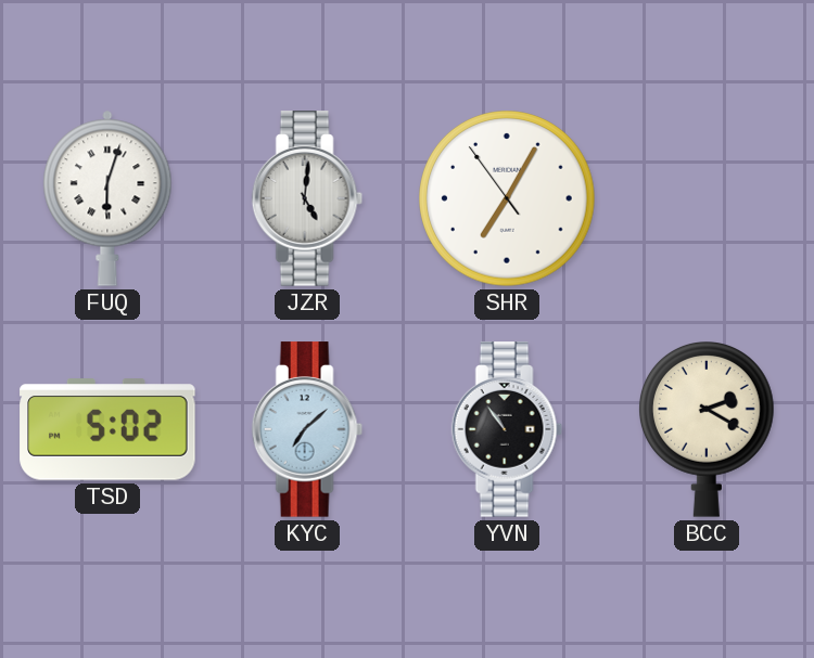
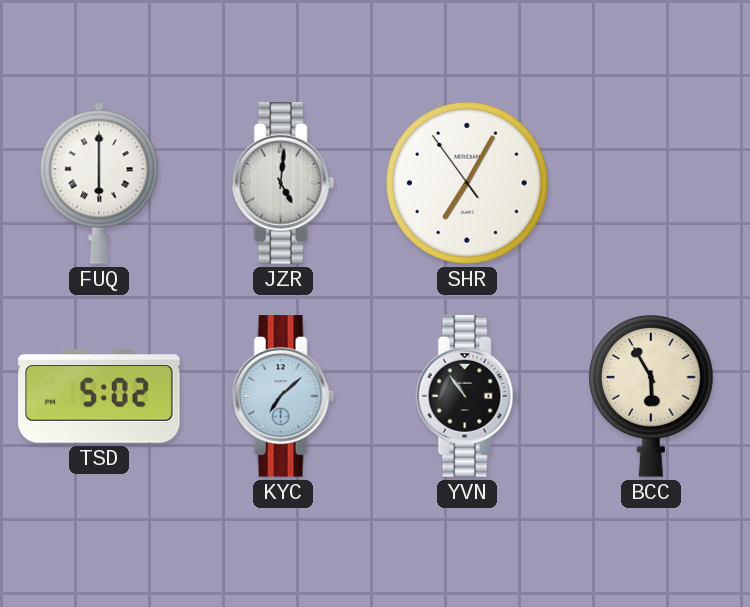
FUQ: 6:03 -> 6:00
BCC: 2:20 -> 5:55
